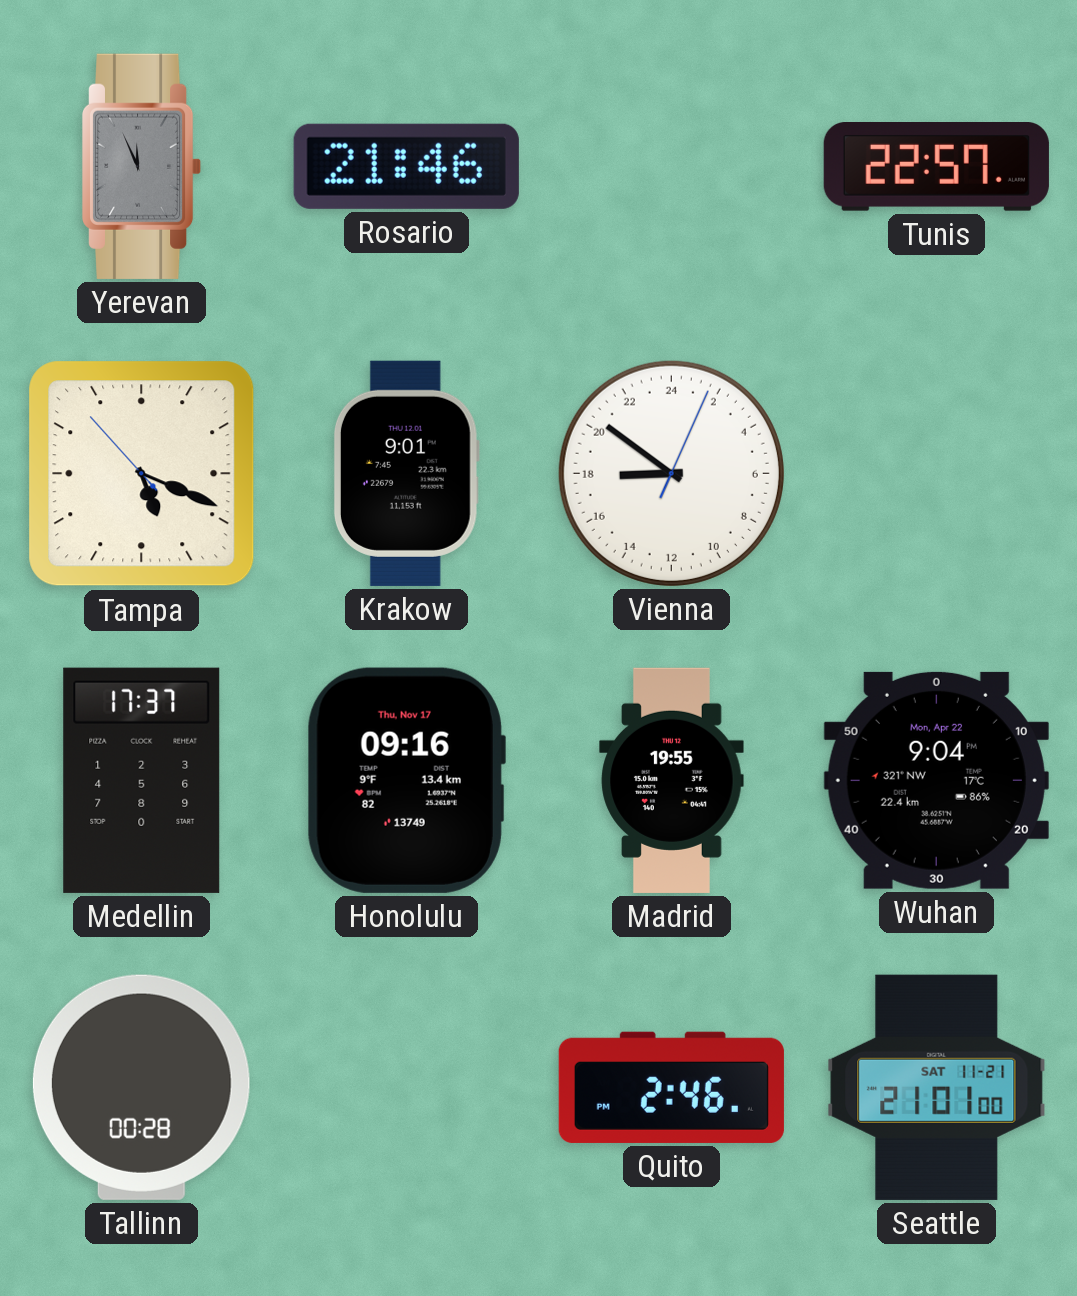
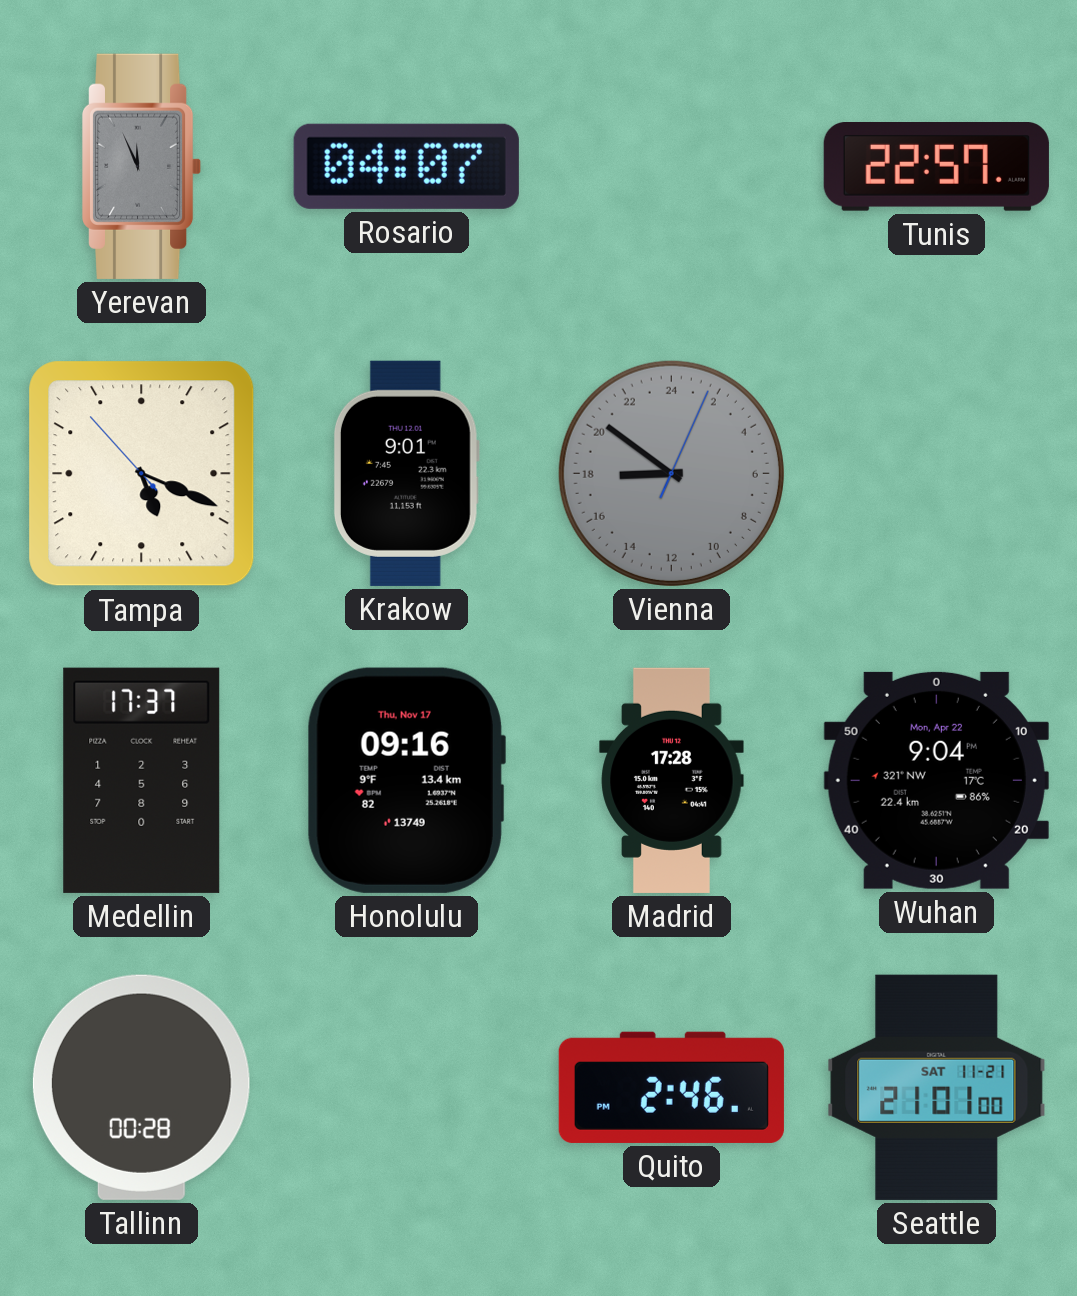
Rosario: 21:46 -> 04:07
Vienna dial: white -> grey
Madrid: 19:55 -> 17:28
